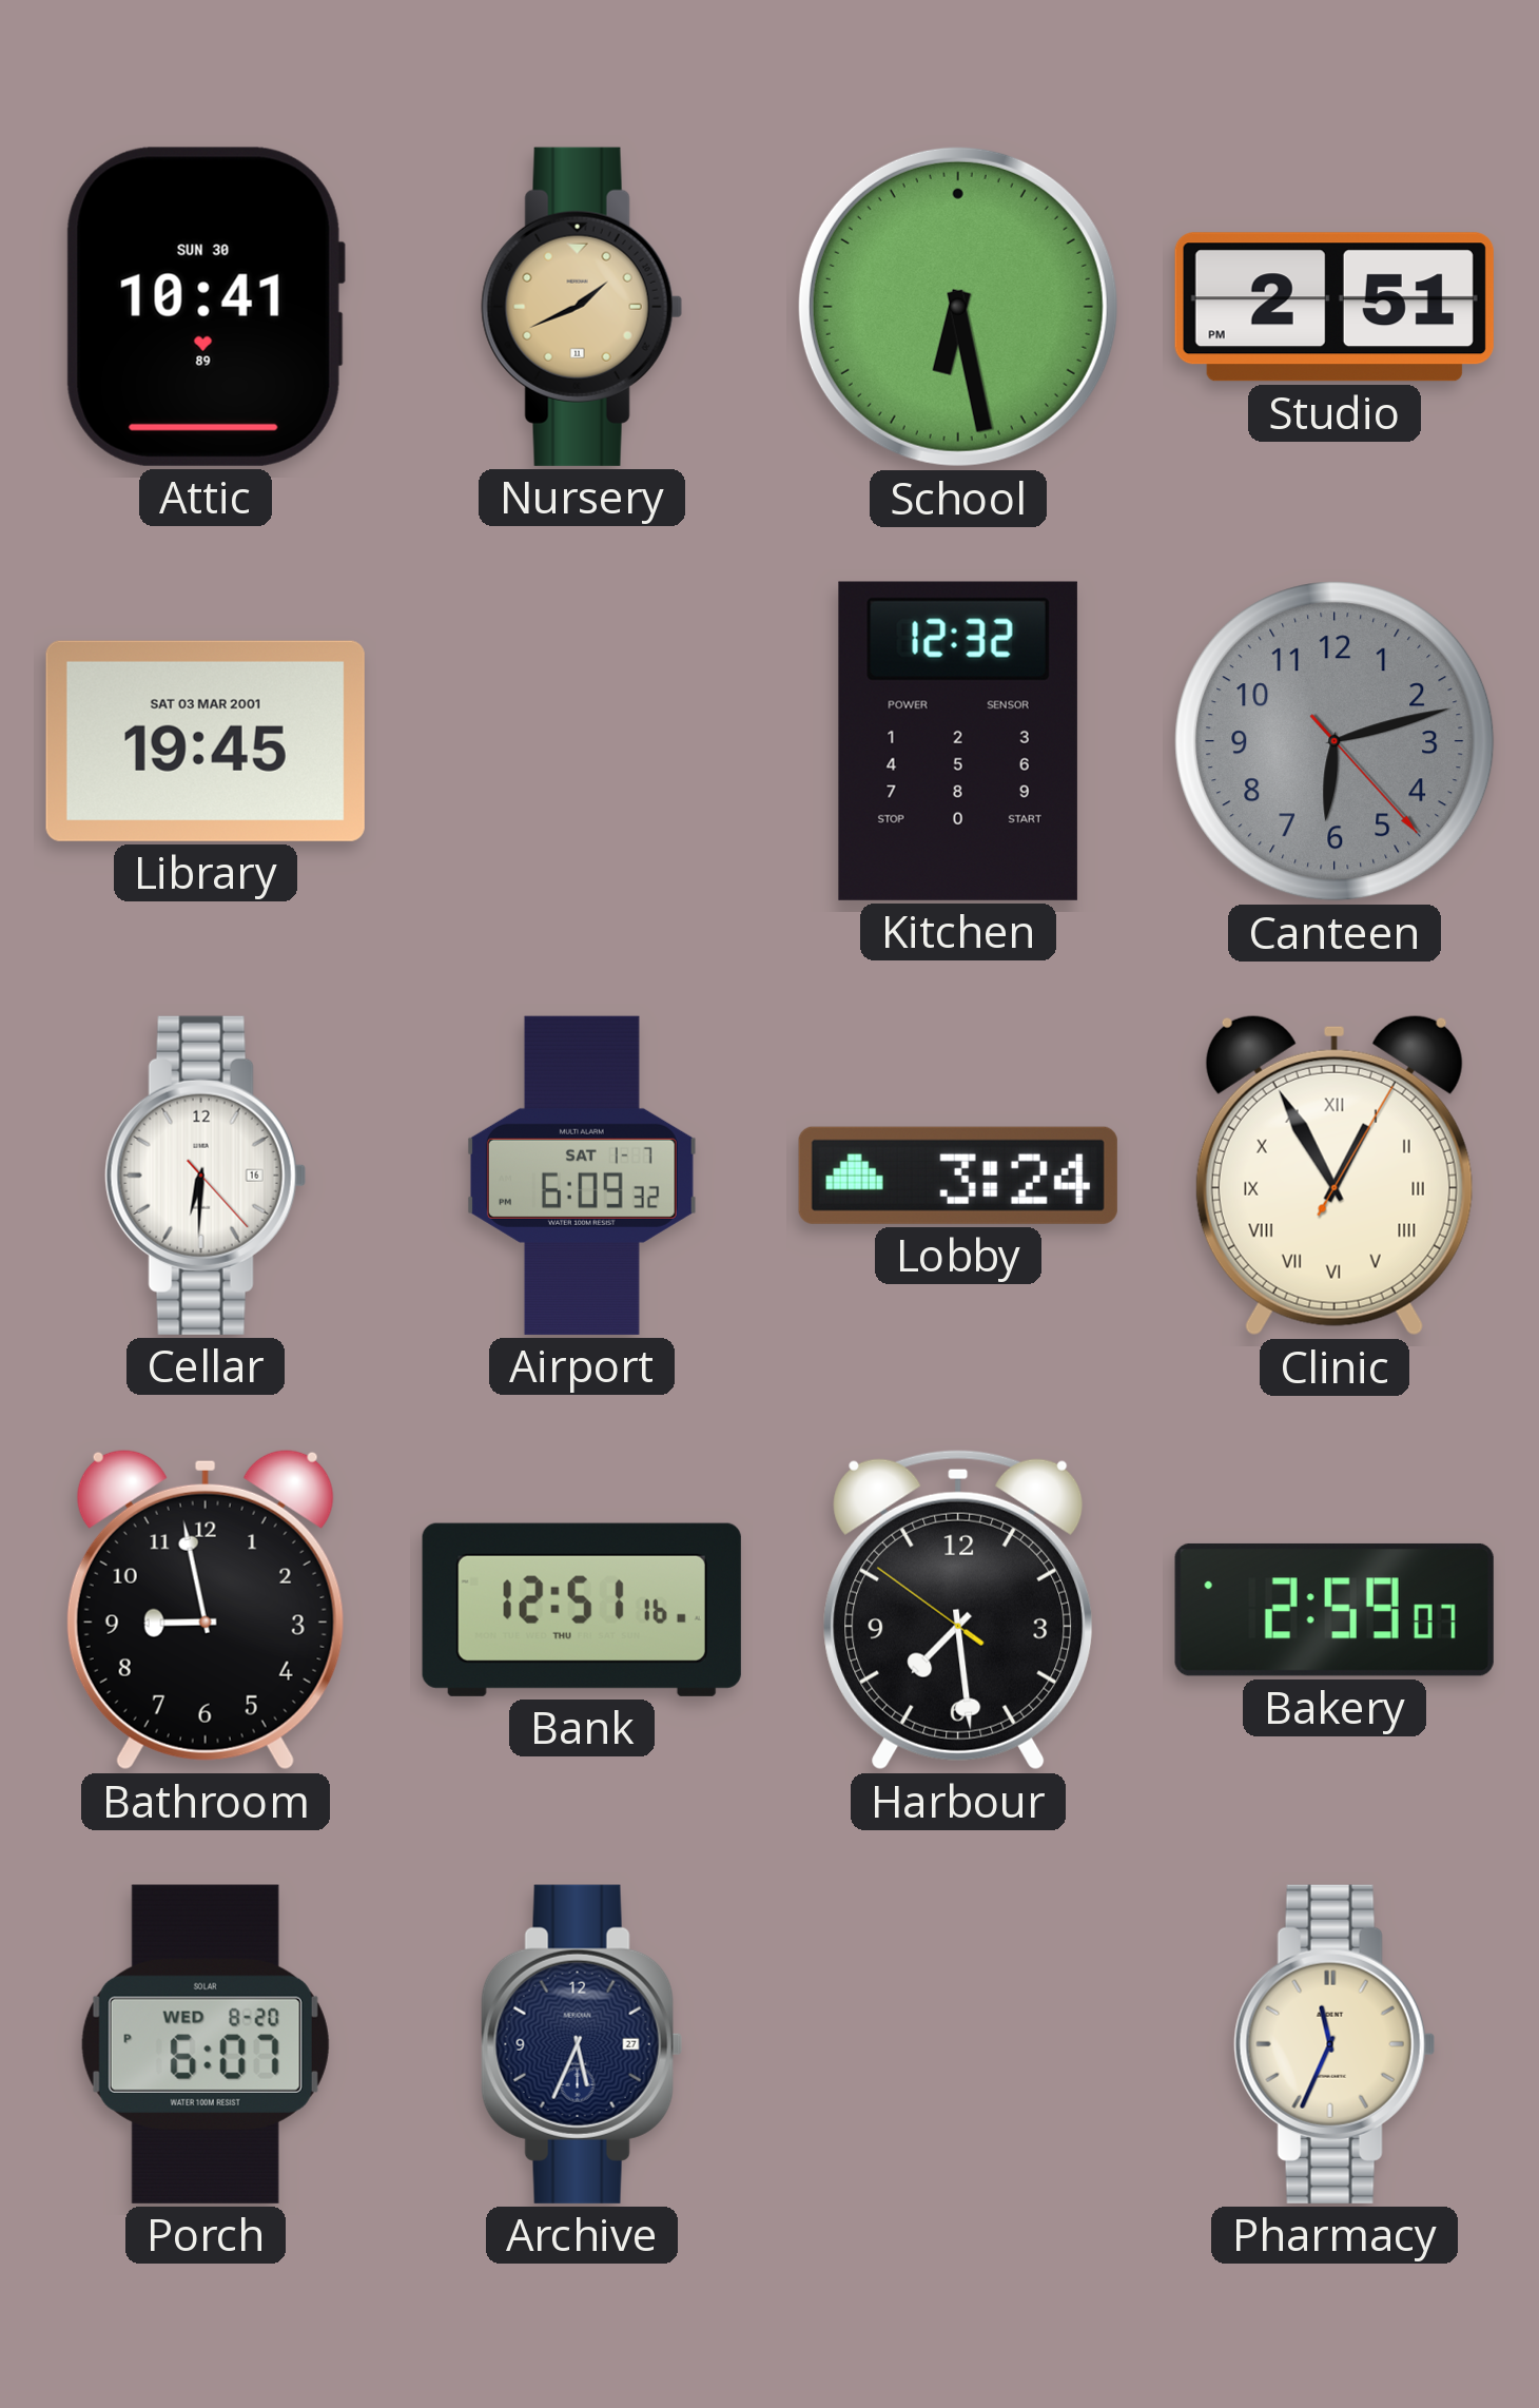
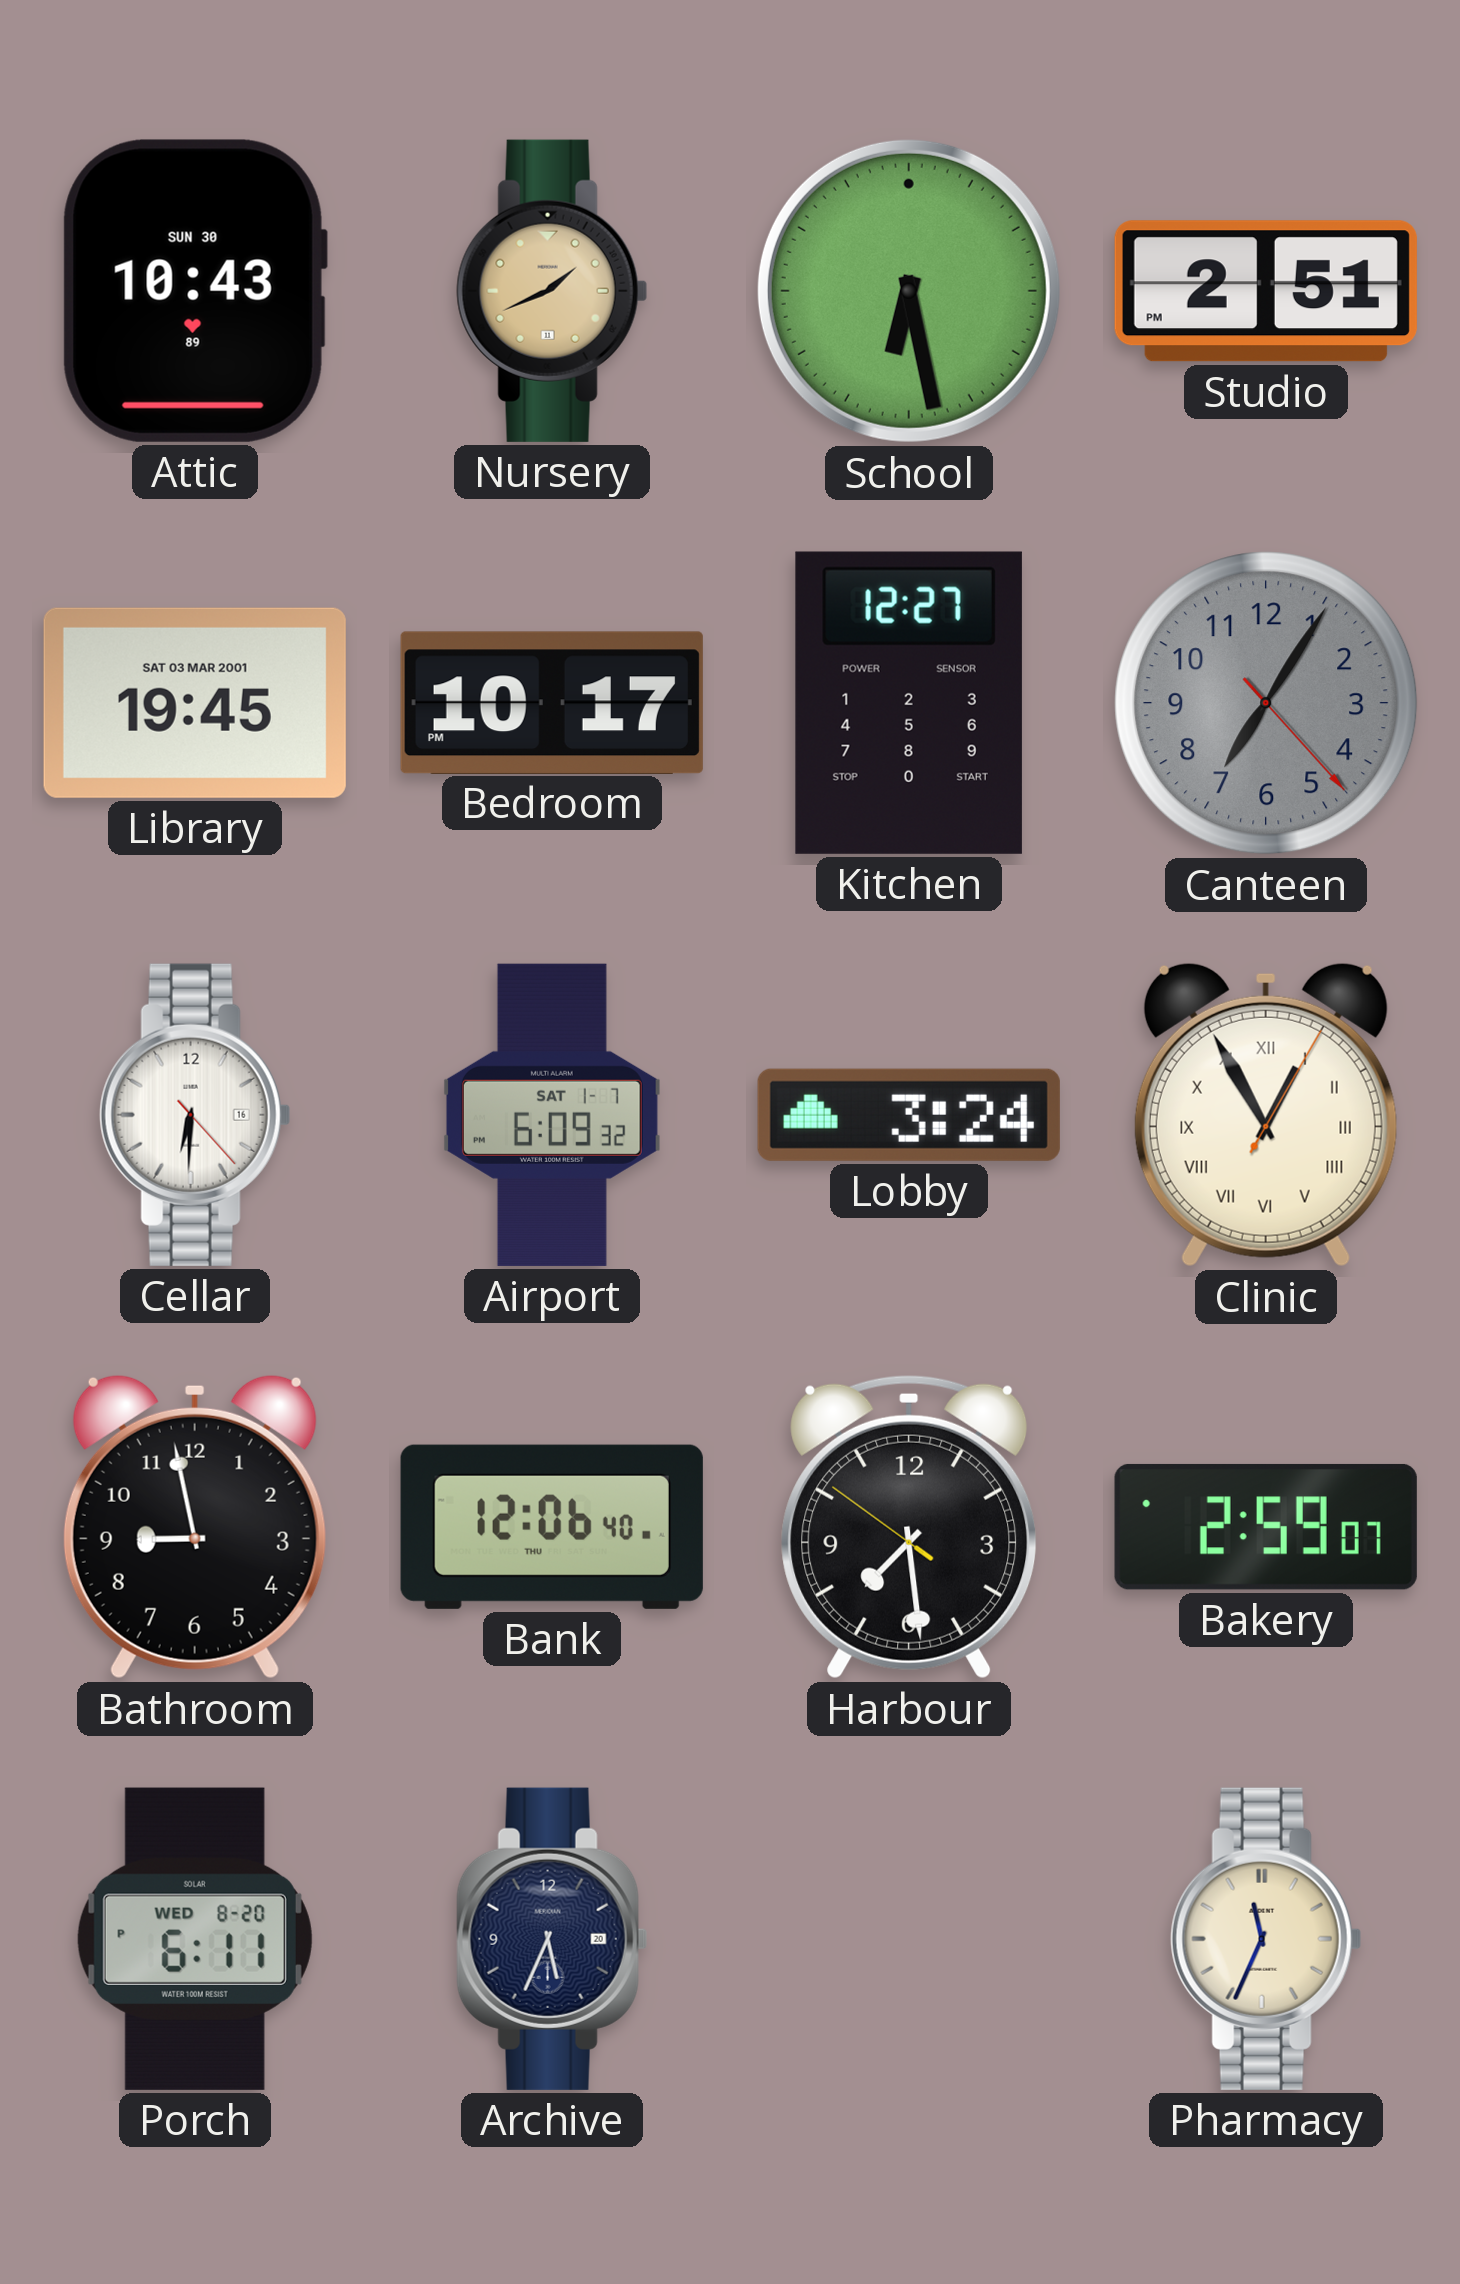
Attic: 10:41 -> 10:43
Bedroom: none -> 10:17
Kitchen: 12:32 -> 12:27
Canteen: 6:12 -> 7:05
Bank: 12:51 -> 12:06
Porch: 6:07 -> 6:11
Archive date: 27 -> 20
